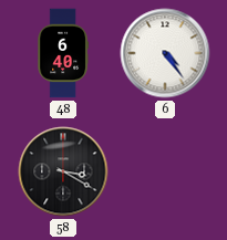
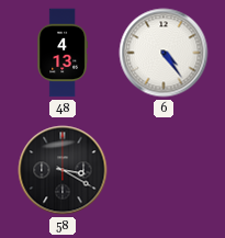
48: 6:40 -> 4:13
